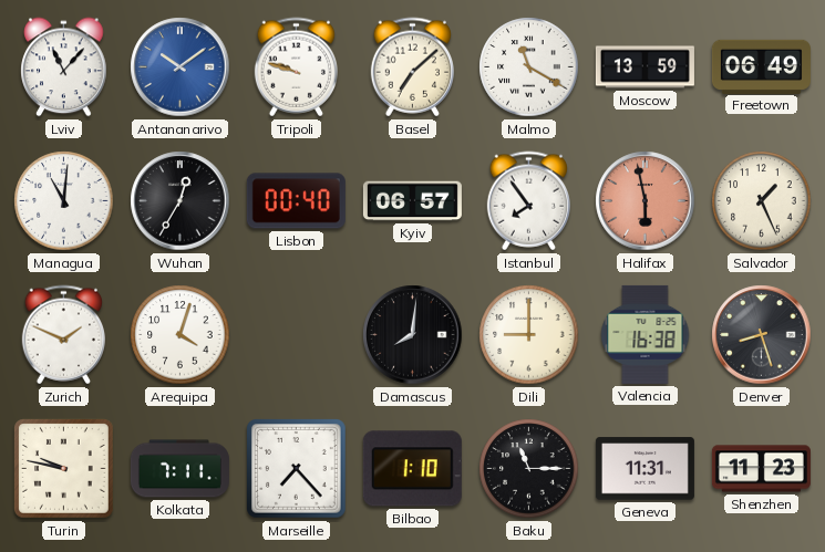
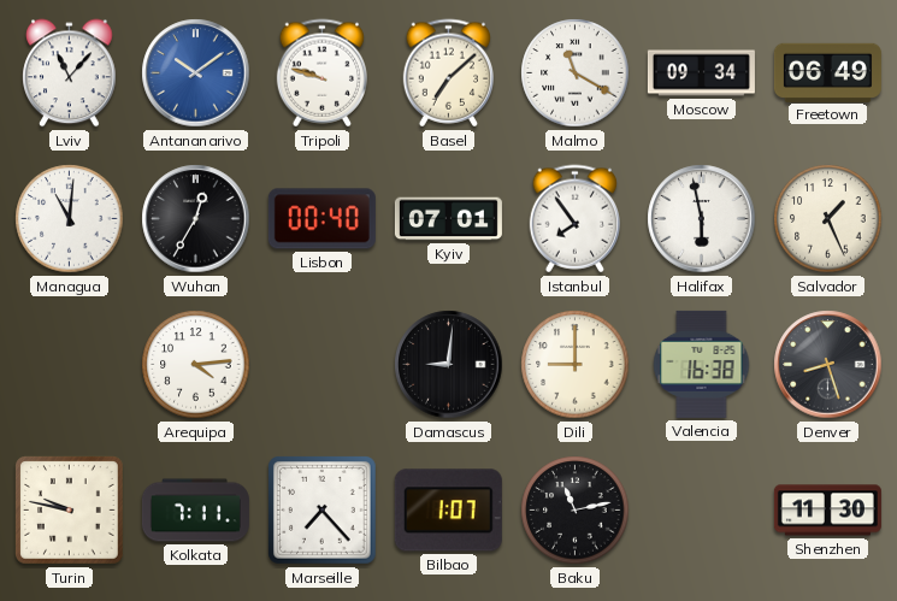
Moscow: 13:59 -> 09:34
Kyiv: 06:57 -> 07:01
Halifax dial: salmon -> white
Zurich: 1:49 -> none
Arequipa: 4:03 -> 4:14
Damascus: 8:01 -> 9:01
Bilbao: 1:10 -> 1:07
Baku: 11:15 -> 11:13
Geneva: 11:31 -> none
Shenzhen: 11:23 -> 11:30
